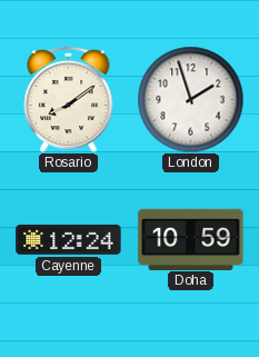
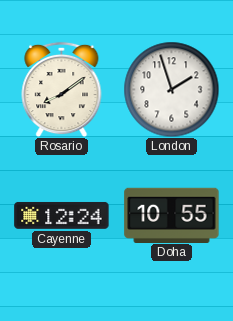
Doha: 10:59 -> 10:55
